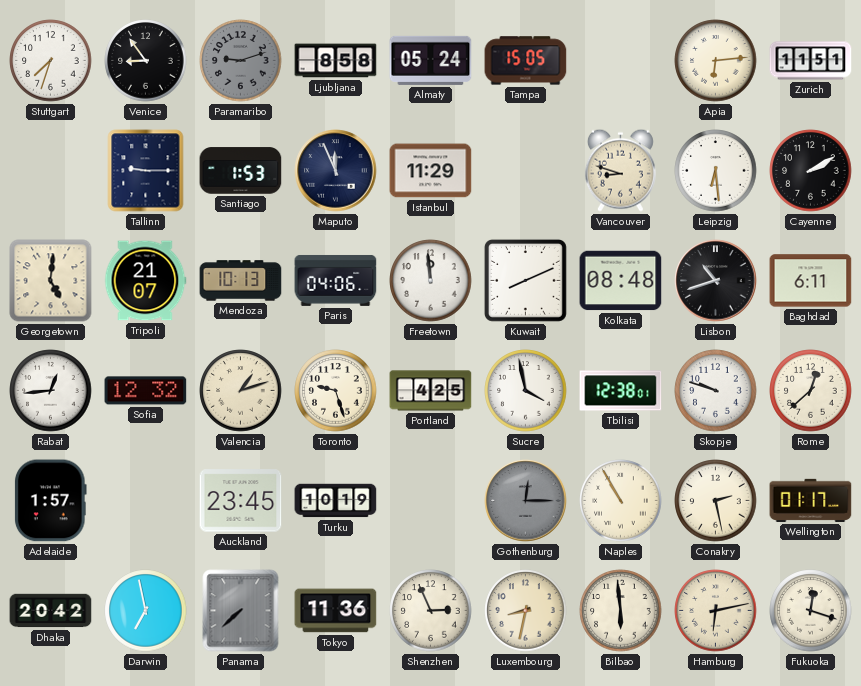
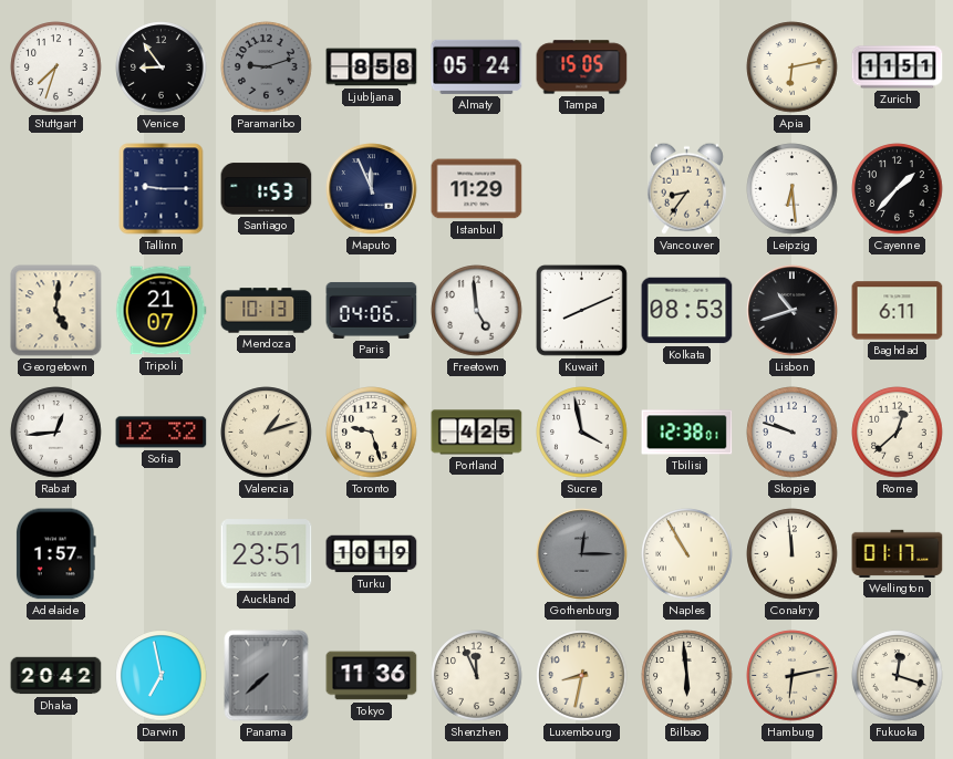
Apia: 6:14 -> 6:13
Vancouver: 8:48 -> 8:36
Cayenne: 2:10 -> 1:37
Freetown: 11:59 -> 4:59
Kolkata: 08:48 -> 08:53
Auckland: 23:45 -> 23:51
Conakry: 2:28 -> 11:59
Shenzhen: 2:56 -> 11:56
